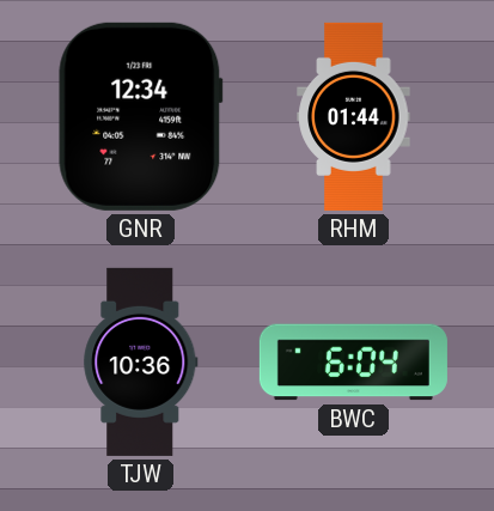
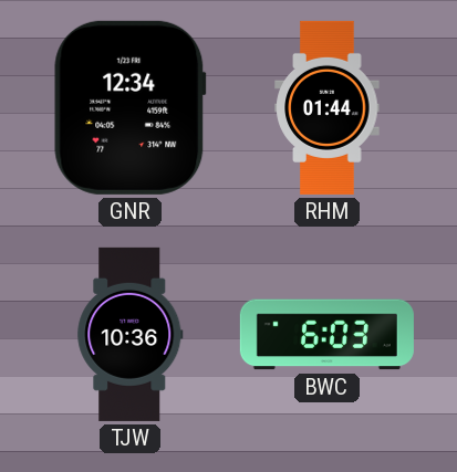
BWC: 6:04 -> 6:03
